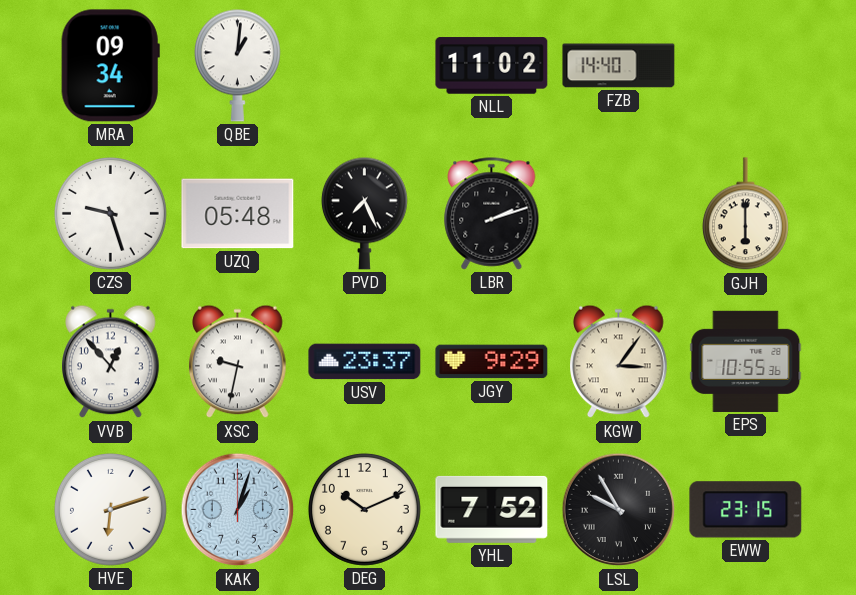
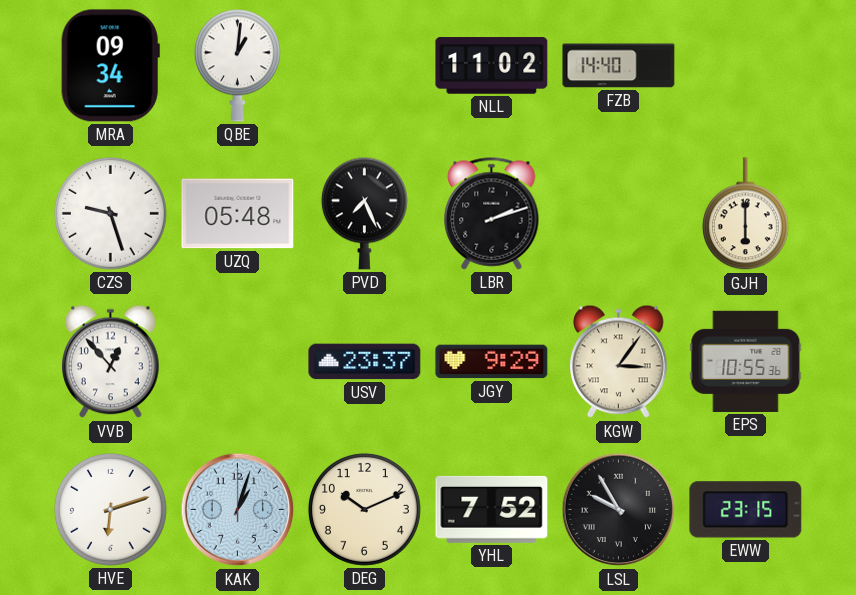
XSC: 9:32 -> none
